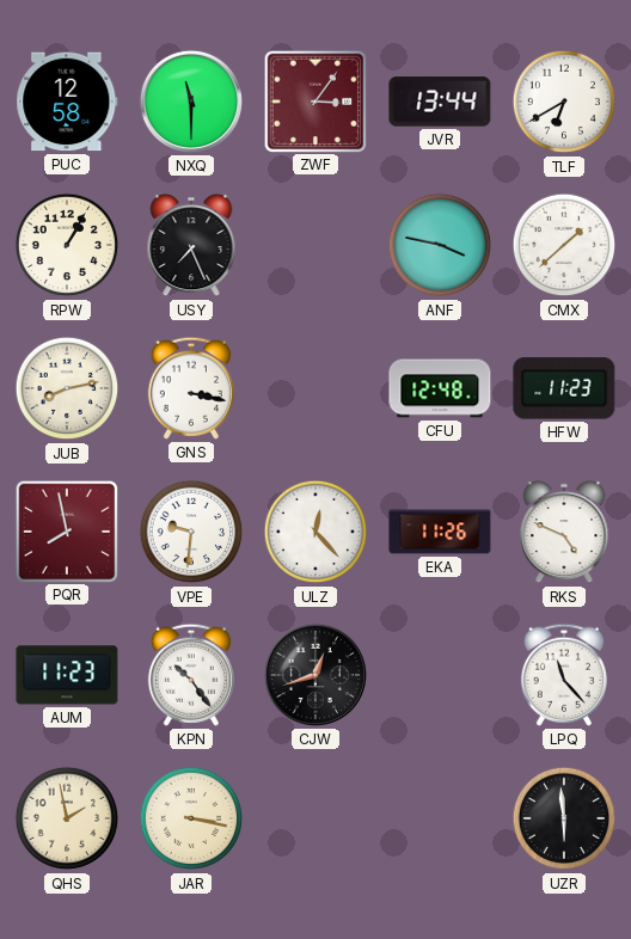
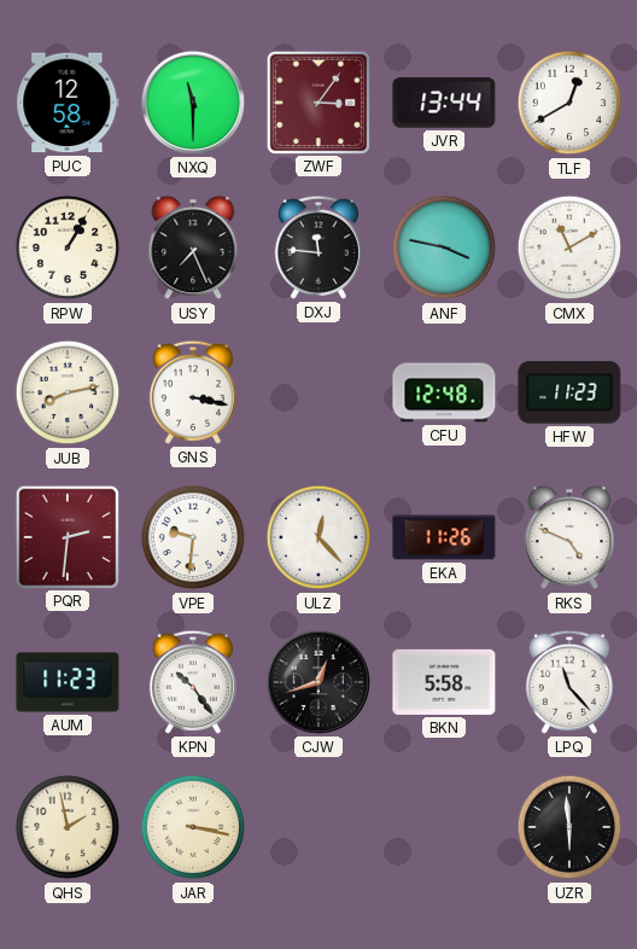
TLF: 6:40 -> 12:40
DXJ: none -> 11:46
CMX: 1:38 -> 11:10
PQR: 7:58 -> 2:31
BKN: none -> 5:58
